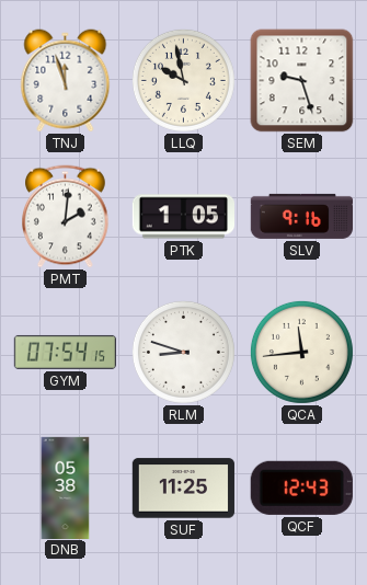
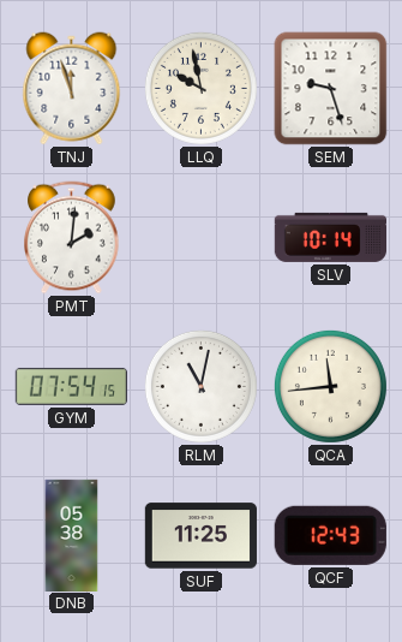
PTK: 1:05 -> none
SLV: 9:16 -> 10:14
RLM: 8:48 -> 11:02
